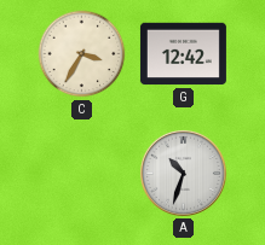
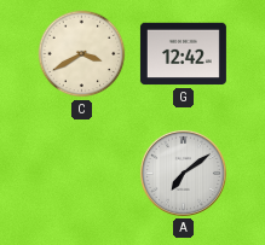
C: 3:35 -> 3:40
A: 10:33 -> 7:09
